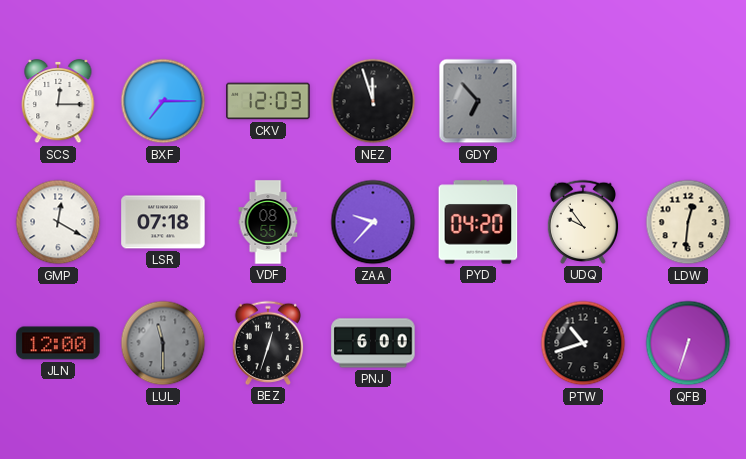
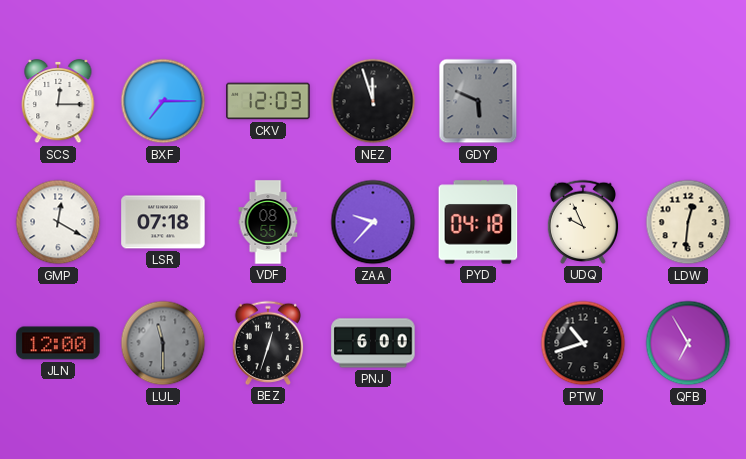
GDY: 6:53 -> 5:49
PYD: 04:20 -> 04:18
UDQ: 9:54 -> 9:56
QFB: 6:33 -> 6:55
